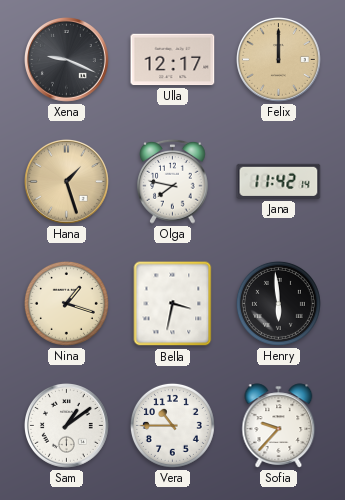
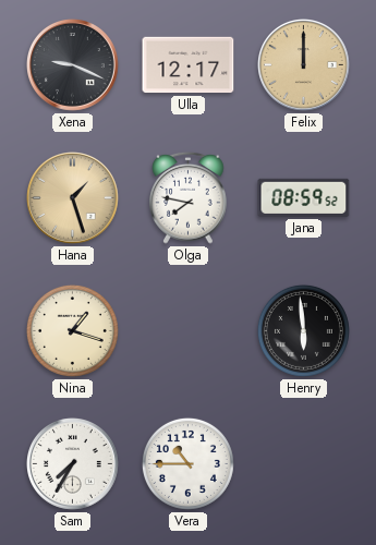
Jana: 11:42 -> 08:59
Bella: 3:32 -> none
Sam: 1:09 -> 7:35
Sofia: 9:37 -> none
